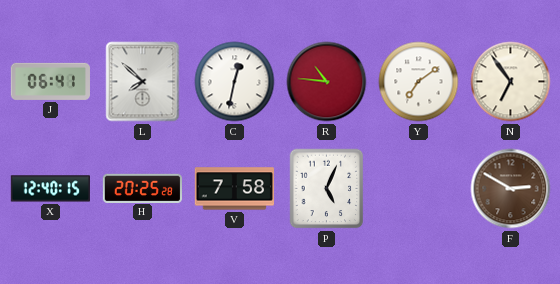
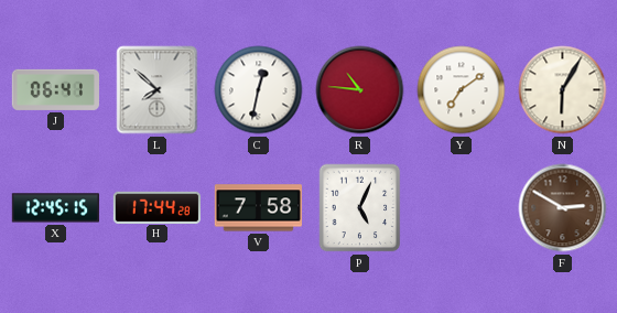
N: 6:54 -> 6:05
X: 12:40 -> 12:45
H: 20:25 -> 17:44
